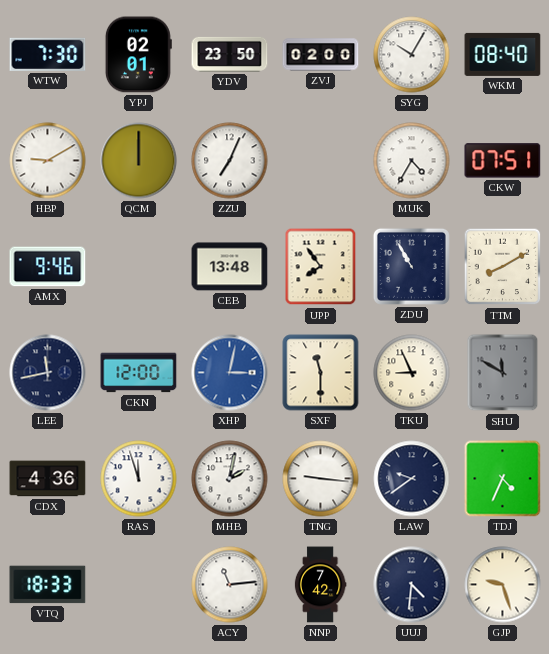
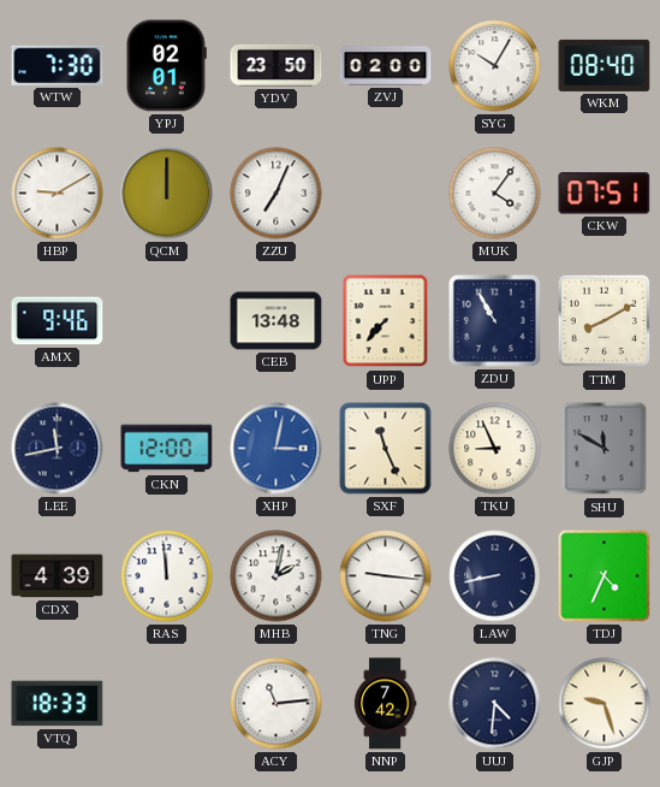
MUK: 4:35 -> 4:06
UPP: 7:54 -> 7:37
SXF: 11:30 -> 11:26
CDX: 4:36 -> 4:39
RAS: 11:57 -> 11:59
LAW: 9:39 -> 8:43
